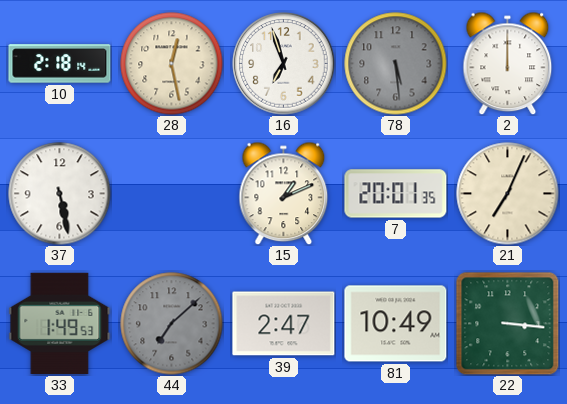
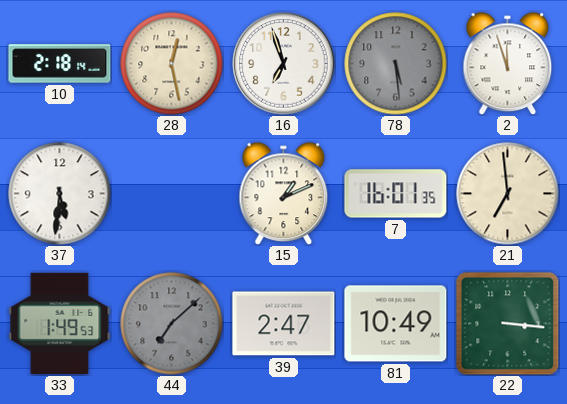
2: 12:00 -> 11:57
37: 5:28 -> 5:31
7: 20:01 -> 16:01
21: 7:04 -> 6:59
